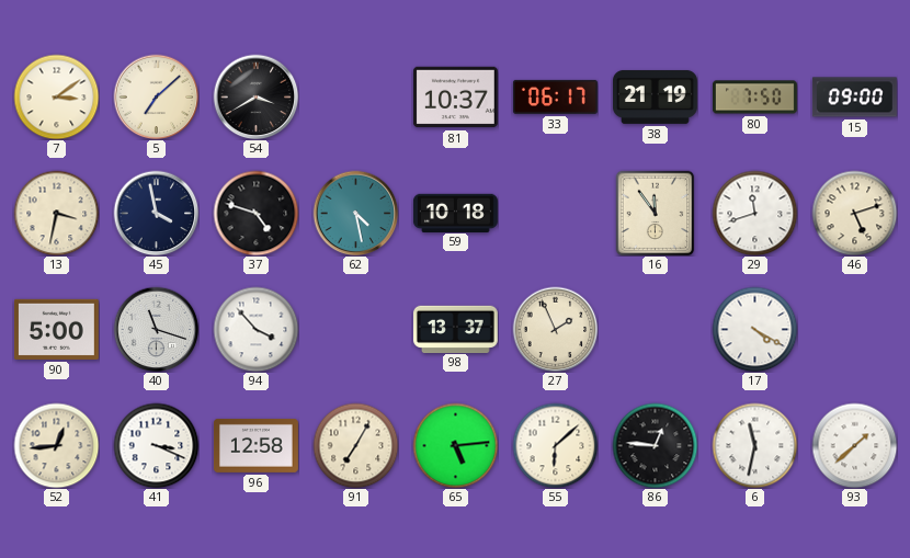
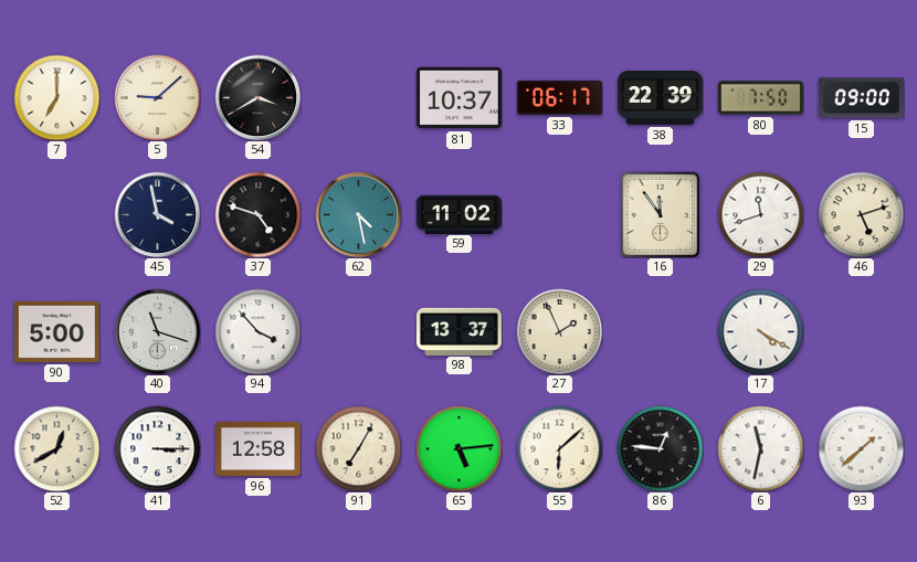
7: 3:09 -> 7:00
5: 7:08 -> 9:08
38: 21:19 -> 22:39
13: 3:32 -> none
59: 10:18 -> 11:02
52: 12:44 -> 12:40
41: 3:19 -> 3:15
